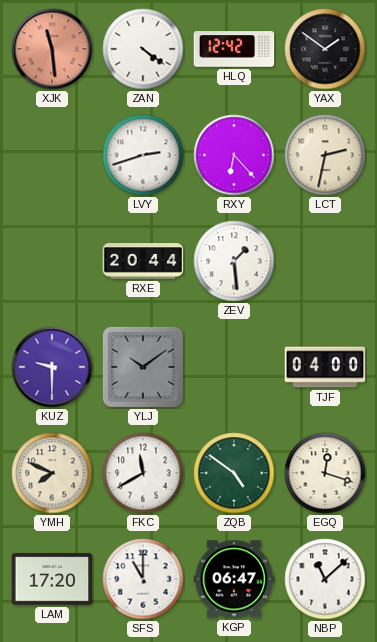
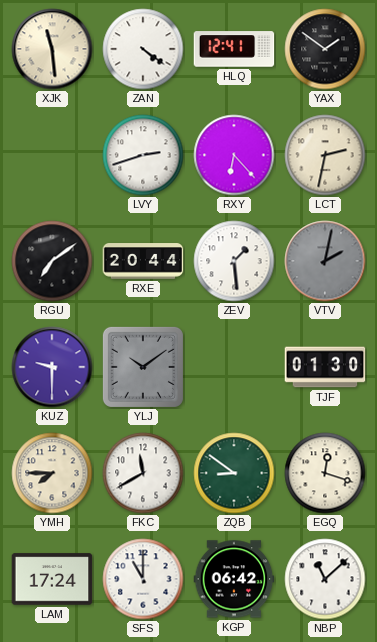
XJK dial: salmon -> cream
HLQ: 12:42 -> 12:41
RGU: none -> 7:09
VTV: none -> 2:02
TJF: 04:00 -> 01:30
YMH: 7:49 -> 7:45
ZQB: 4:51 -> 8:51
LAM: 17:20 -> 17:24
KGP: 06:47 -> 06:42
